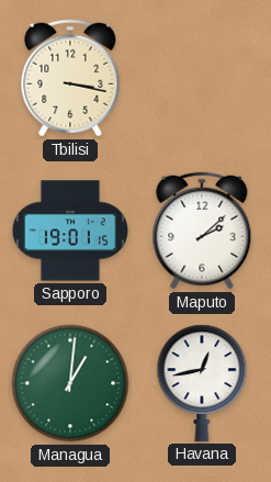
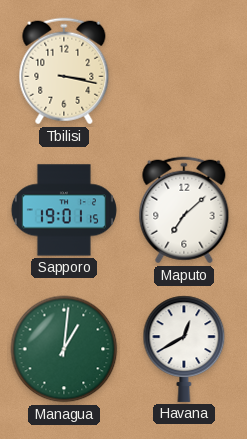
Maputo: 2:08 -> 7:08
Havana: 12:43 -> 12:40
